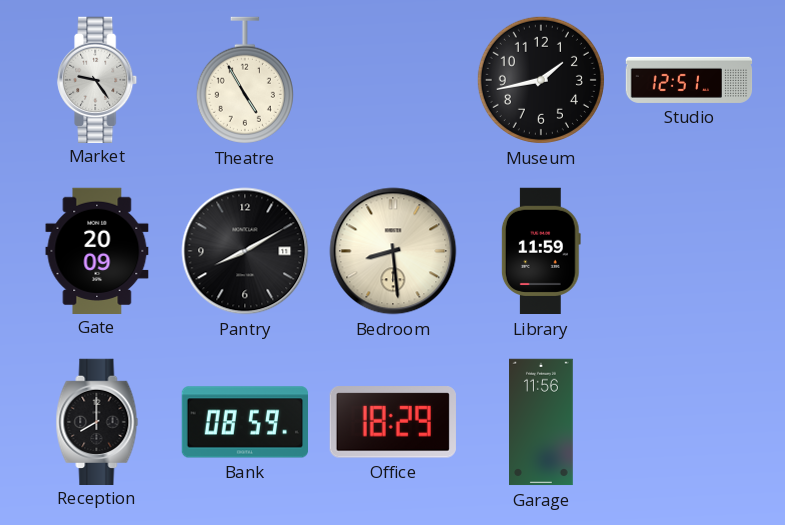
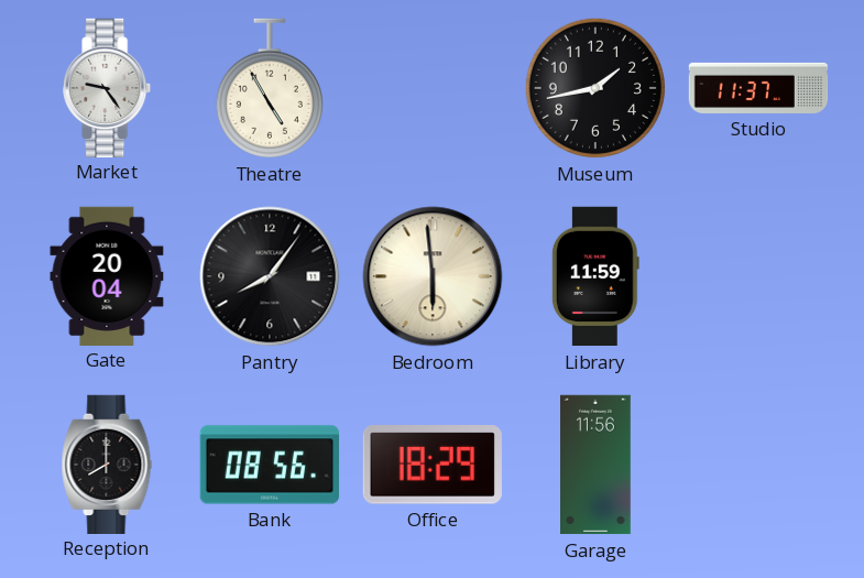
Studio: 12:51 -> 11:37
Gate: 20:09 -> 20:04
Pantry: 8:10 -> 8:06
Bedroom: 8:29 -> 5:59
Bank: 08:59 -> 08:56
